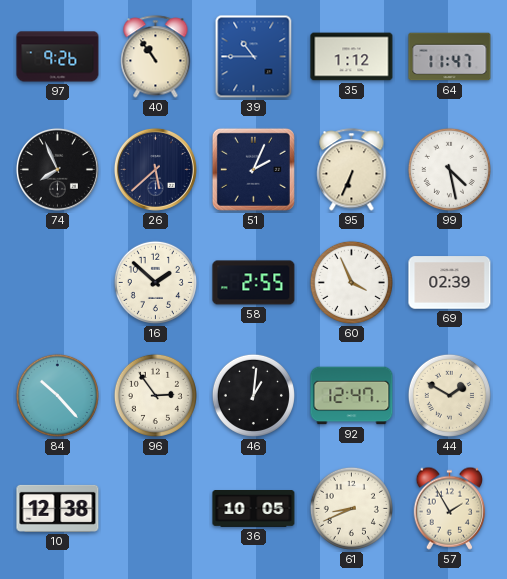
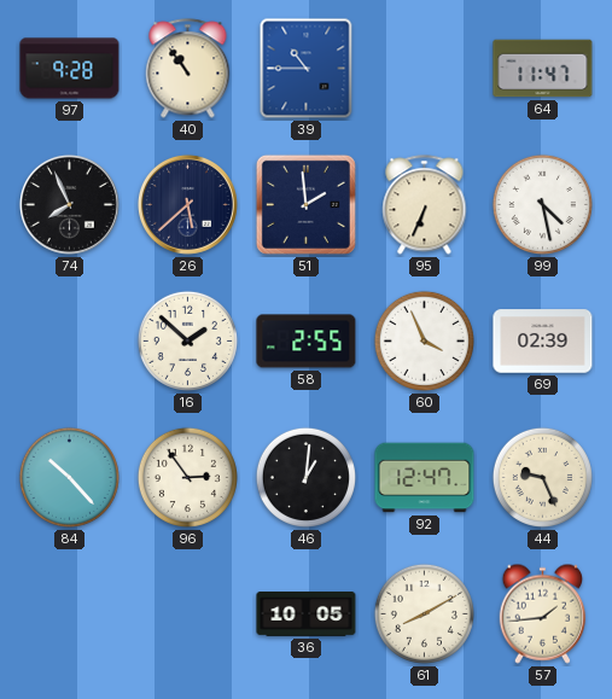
97: 9:26 -> 9:28
35: 1:12 -> none
51: 2:04 -> 1:59
44: 1:50 -> 9:26
10: 12:38 -> none
61: 8:41 -> 8:10
57: 1:55 -> 1:44
